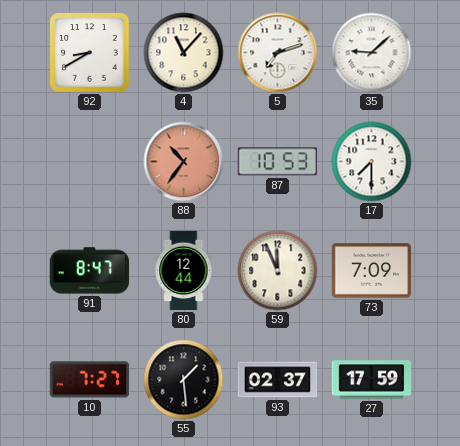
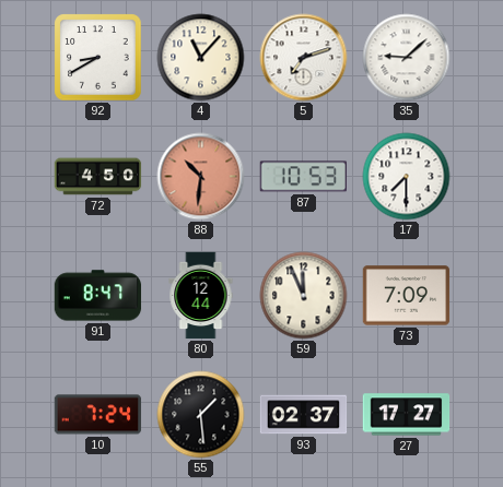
72: none -> 4:50
88: 10:36 -> 10:31
10: 7:27 -> 7:24
27: 17:59 -> 17:27
